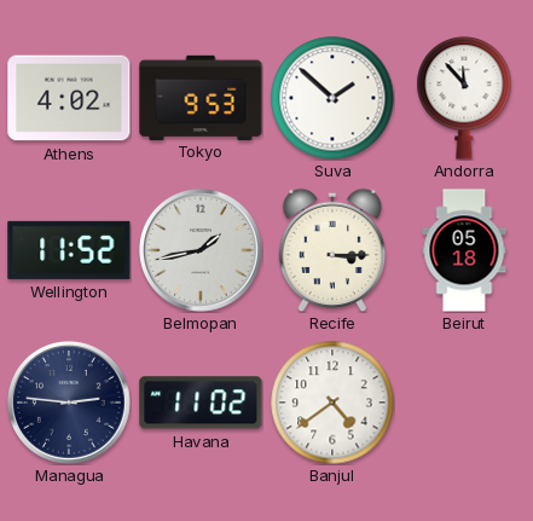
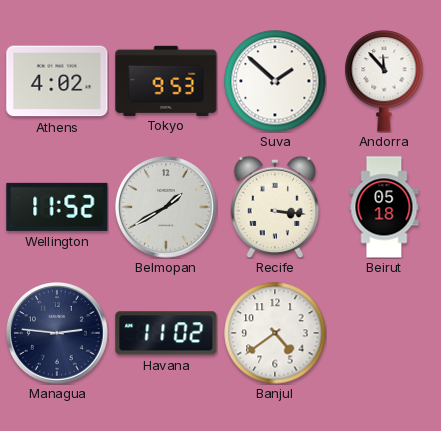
Belmopan: 1:43 -> 1:40
Recife: 3:15 -> 3:16
